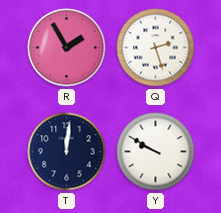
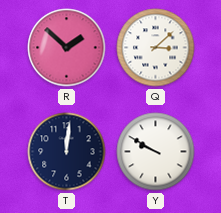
R: 1:55 -> 1:52
Q: 2:27 -> 3:08
